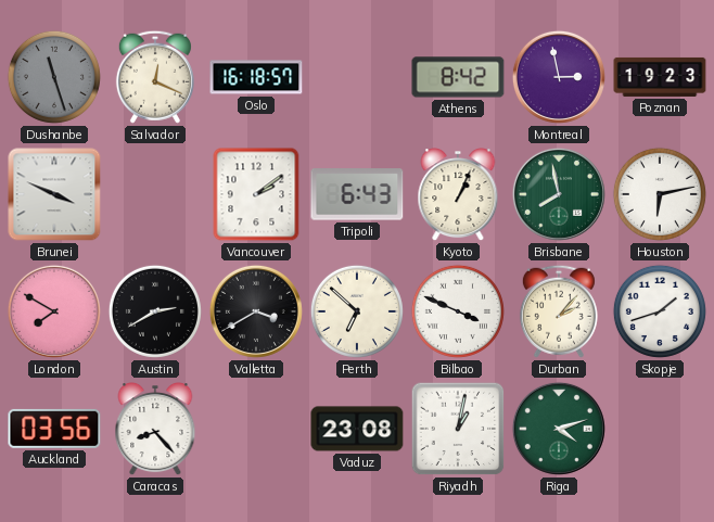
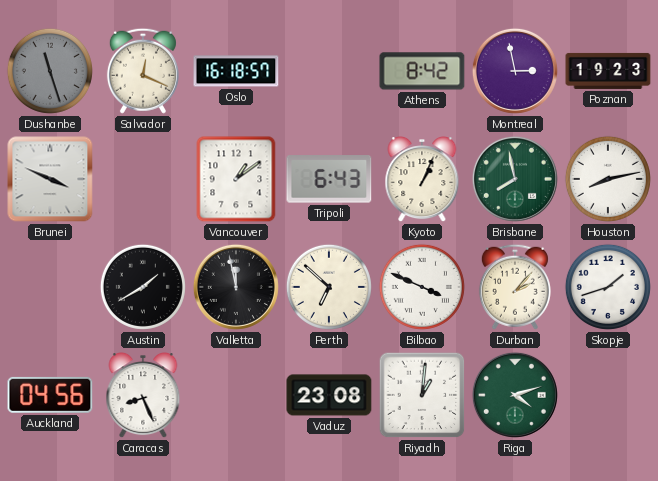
Vancouver: 2:09 -> 1:09
Houston: 6:13 -> 8:13
London: 7:50 -> none
Austin: 2:40 -> 1:40
Valletta: 3:40 -> 11:58
Auckland: 03:56 -> 04:56
Caracas: 8:23 -> 8:26
Riyadh: 1:02 -> 1:01
